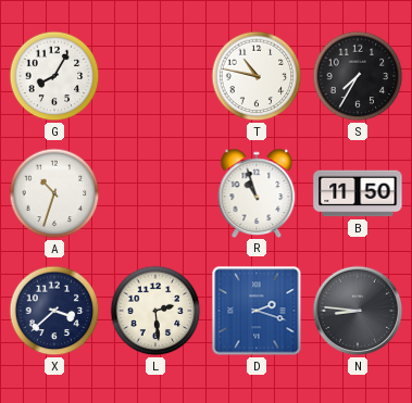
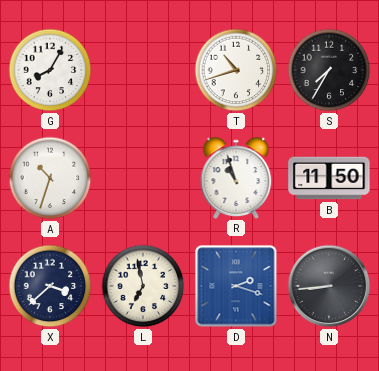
T: 10:47 -> 10:42
L: 2:29 -> 6:58
N: 8:46 -> 8:44
